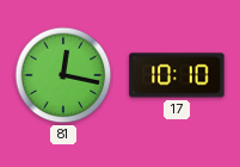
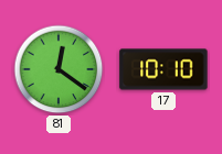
81: 12:17 -> 12:21
